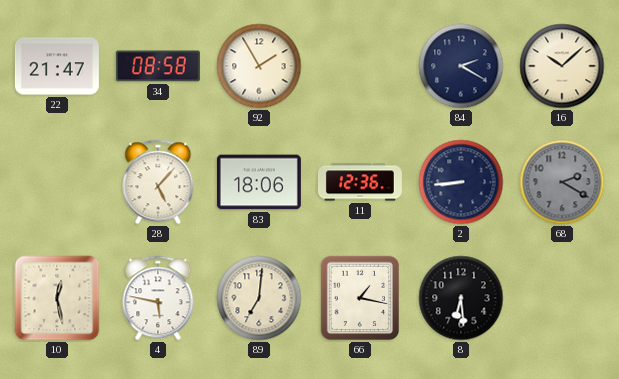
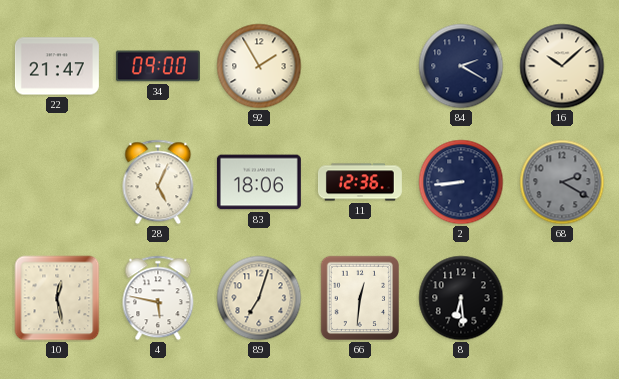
34: 08:58 -> 09:00
28: 5:07 -> 5:04
89: 7:01 -> 7:03
66: 1:17 -> 12:31
